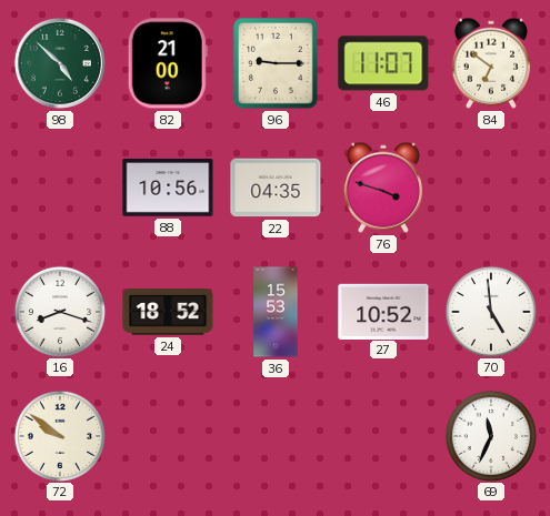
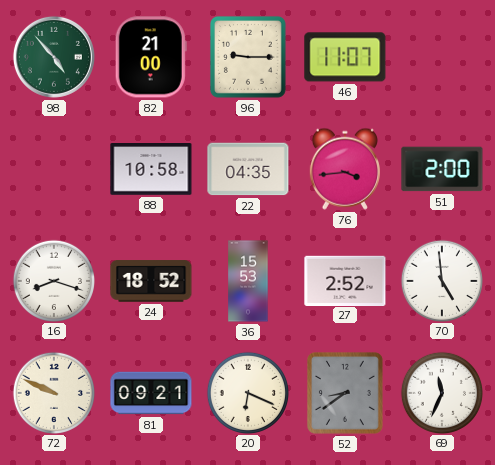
98: 4:52 -> 4:53
84: 6:51 -> none
88: 10:56 -> 10:58
76: 3:48 -> 3:44
51: none -> 2:00
27: 10:52 -> 2:52
72: 9:51 -> 9:49
81: none -> 09:21
20: none -> 6:19
52: none -> 8:39
